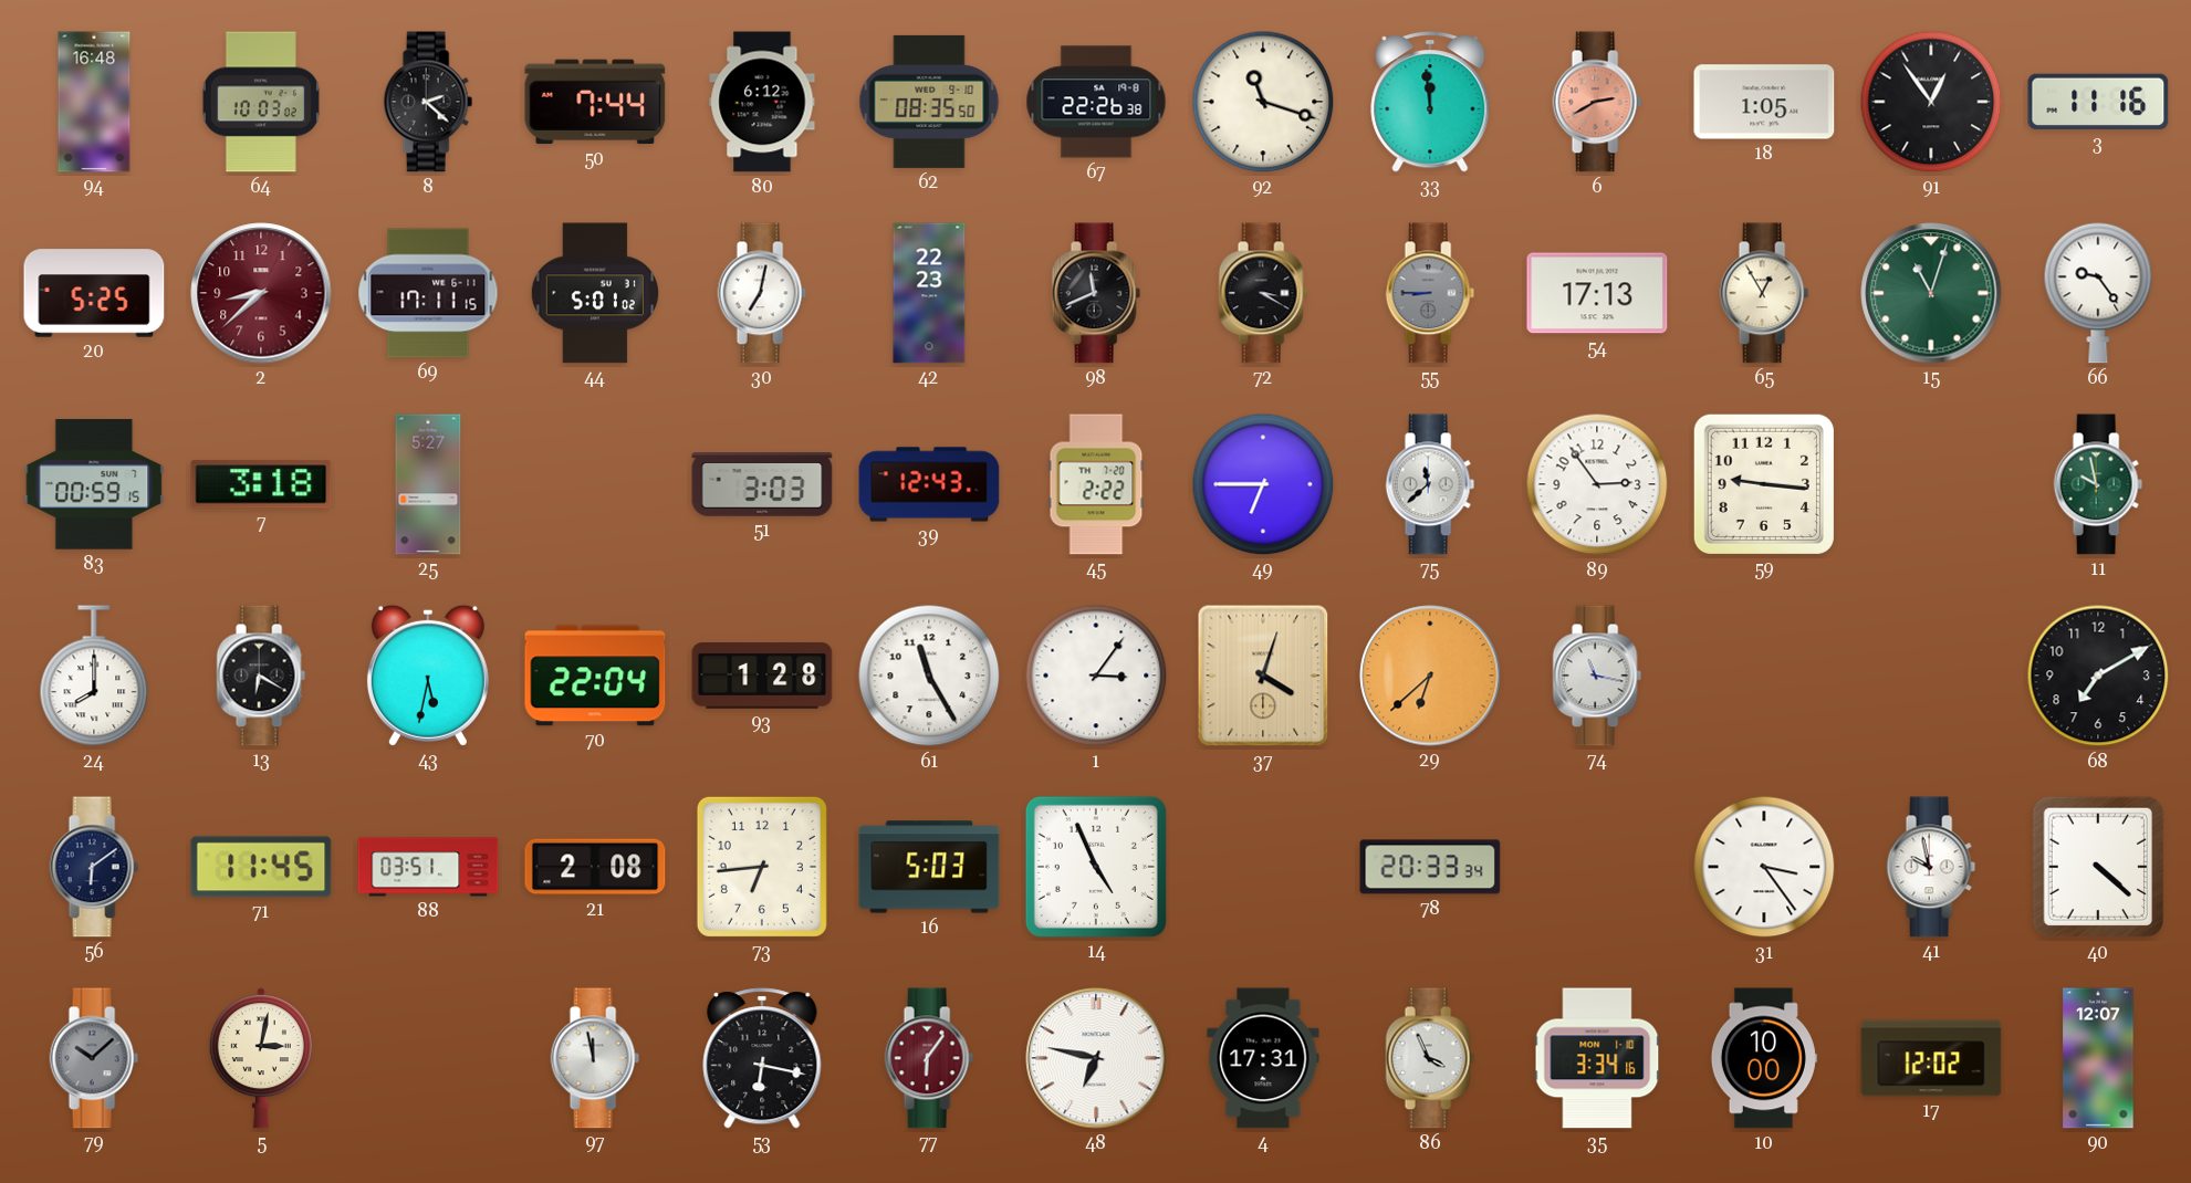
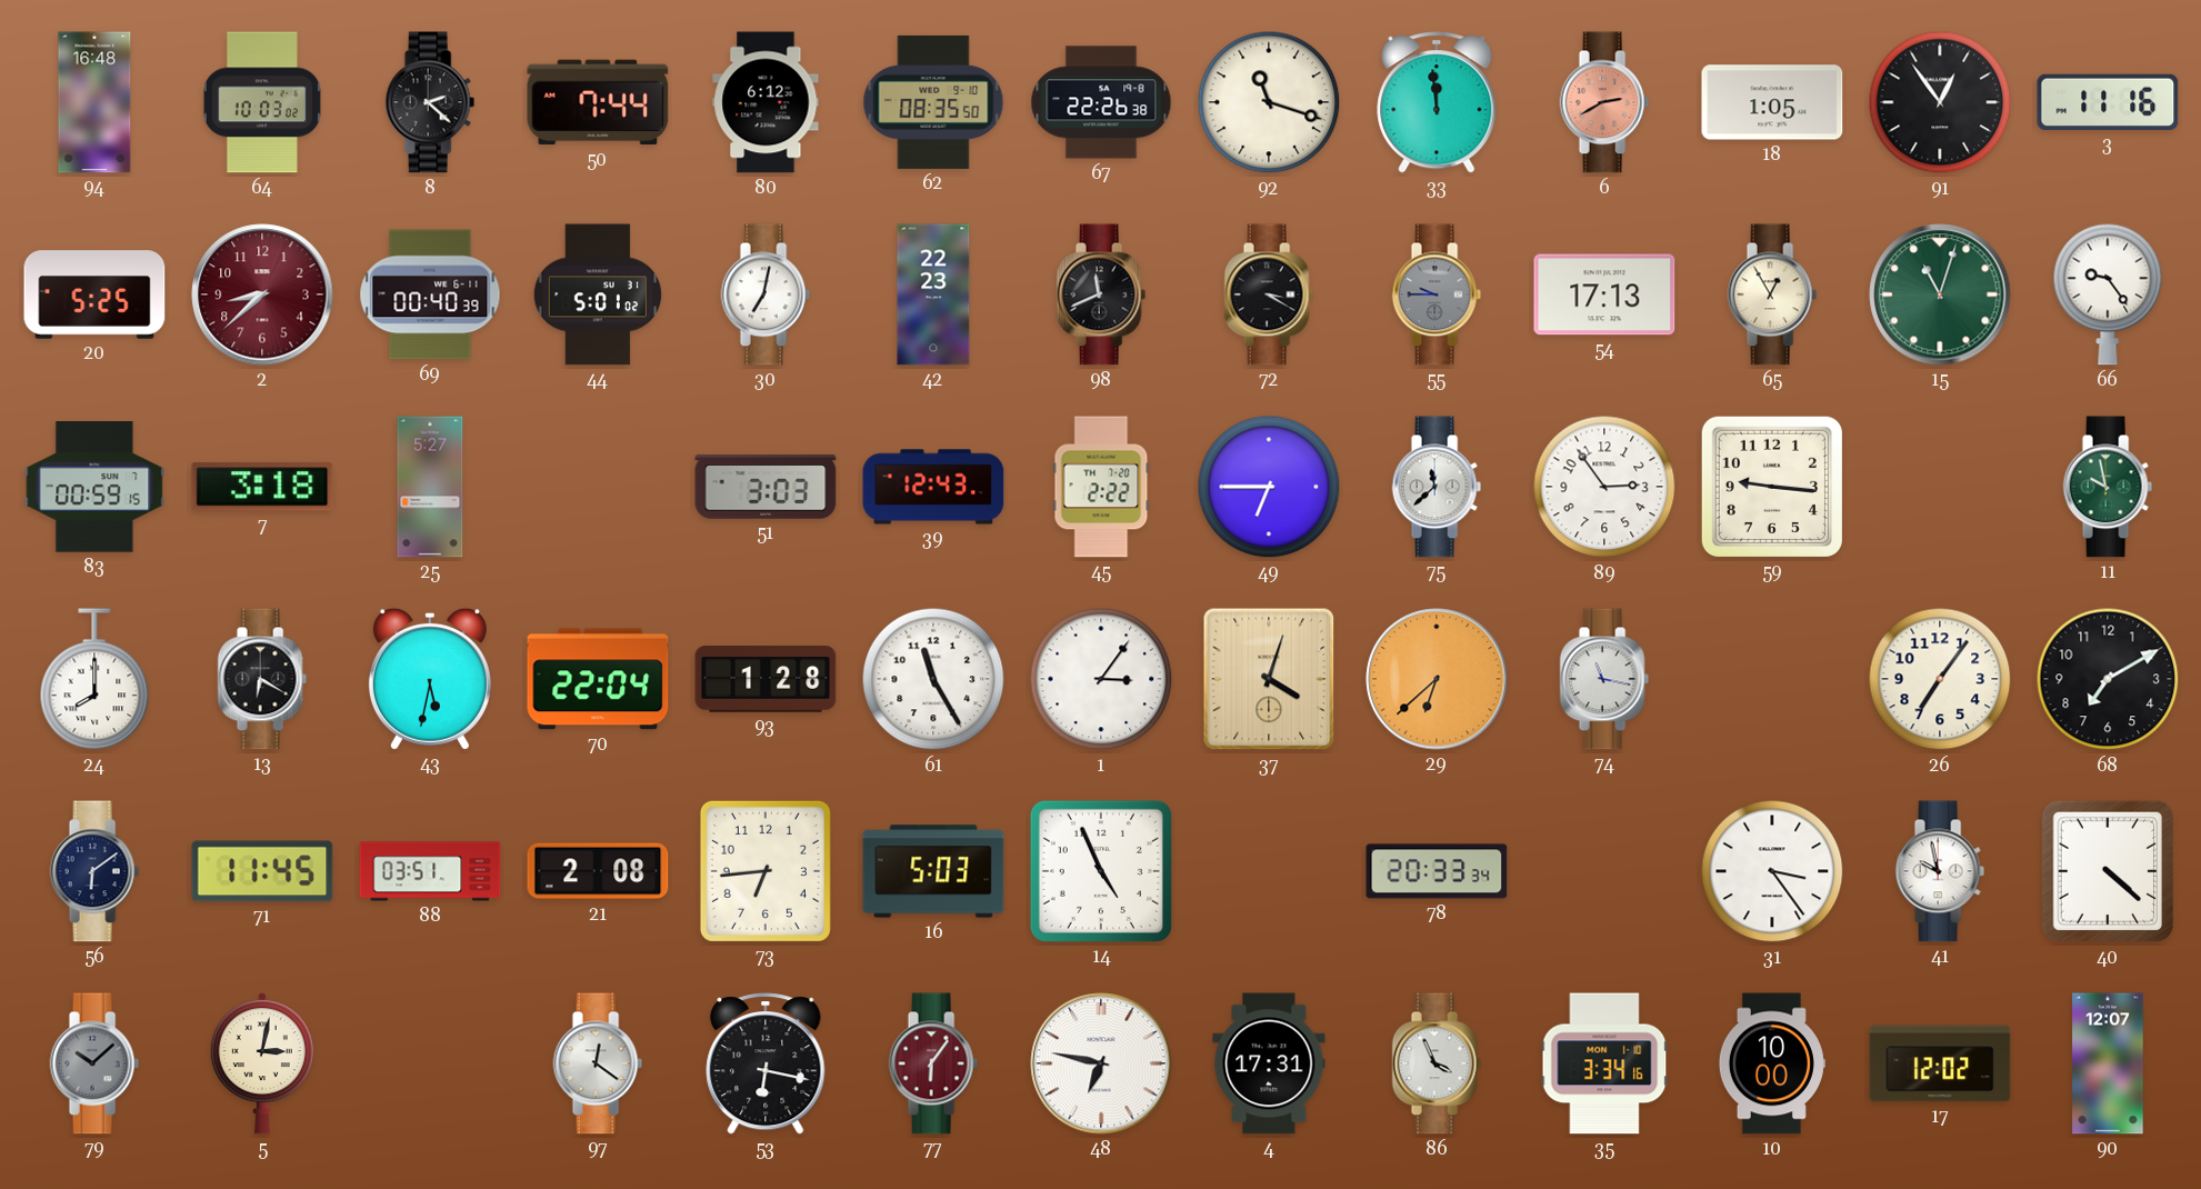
69: 17:11 -> 00:40
55: 8:45 -> 9:45
26: none -> 7:06
97: 11:58 -> 12:21
